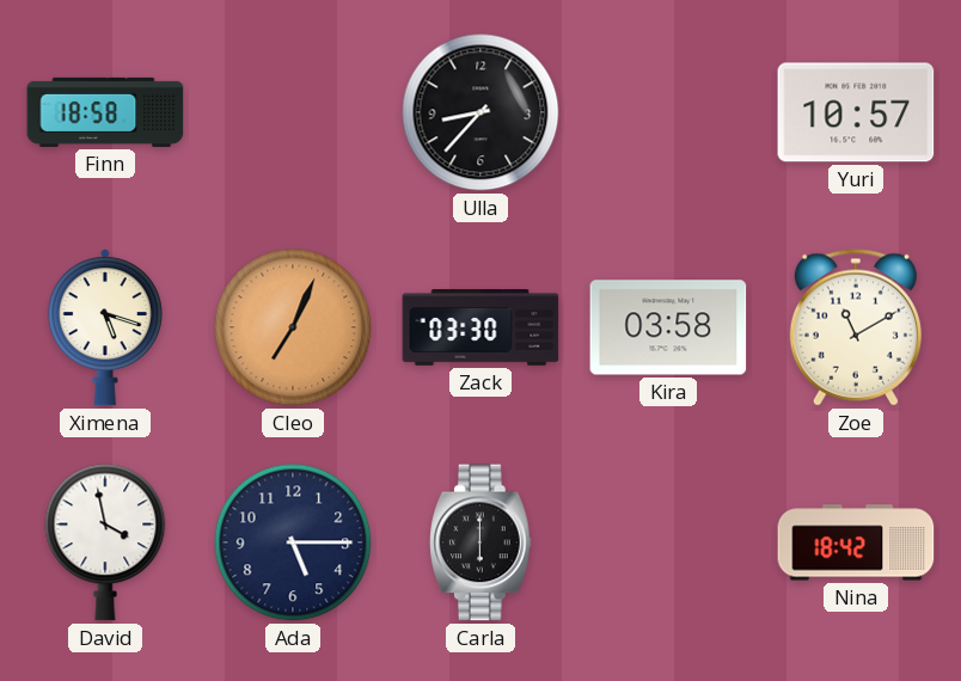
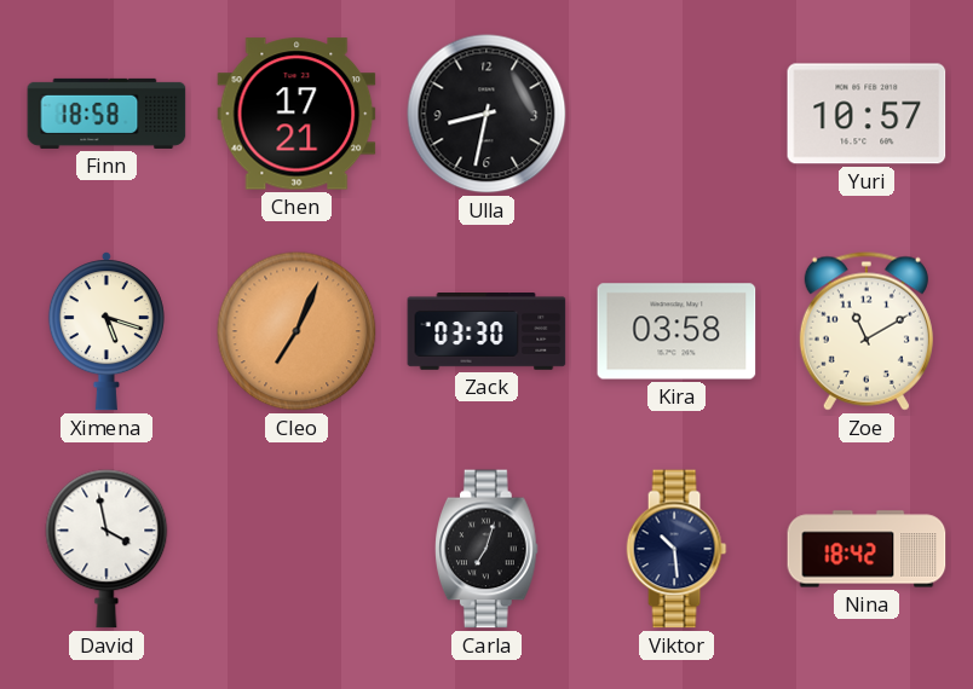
Chen: none -> 17:21
Ulla: 8:37 -> 8:32
Ada: 5:15 -> none
Carla: 6:00 -> 7:03
Viktor: none -> 10:29
